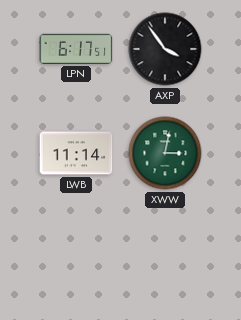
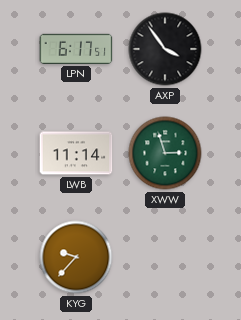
XWW: 3:02 -> 2:57
KYG: none -> 9:37
